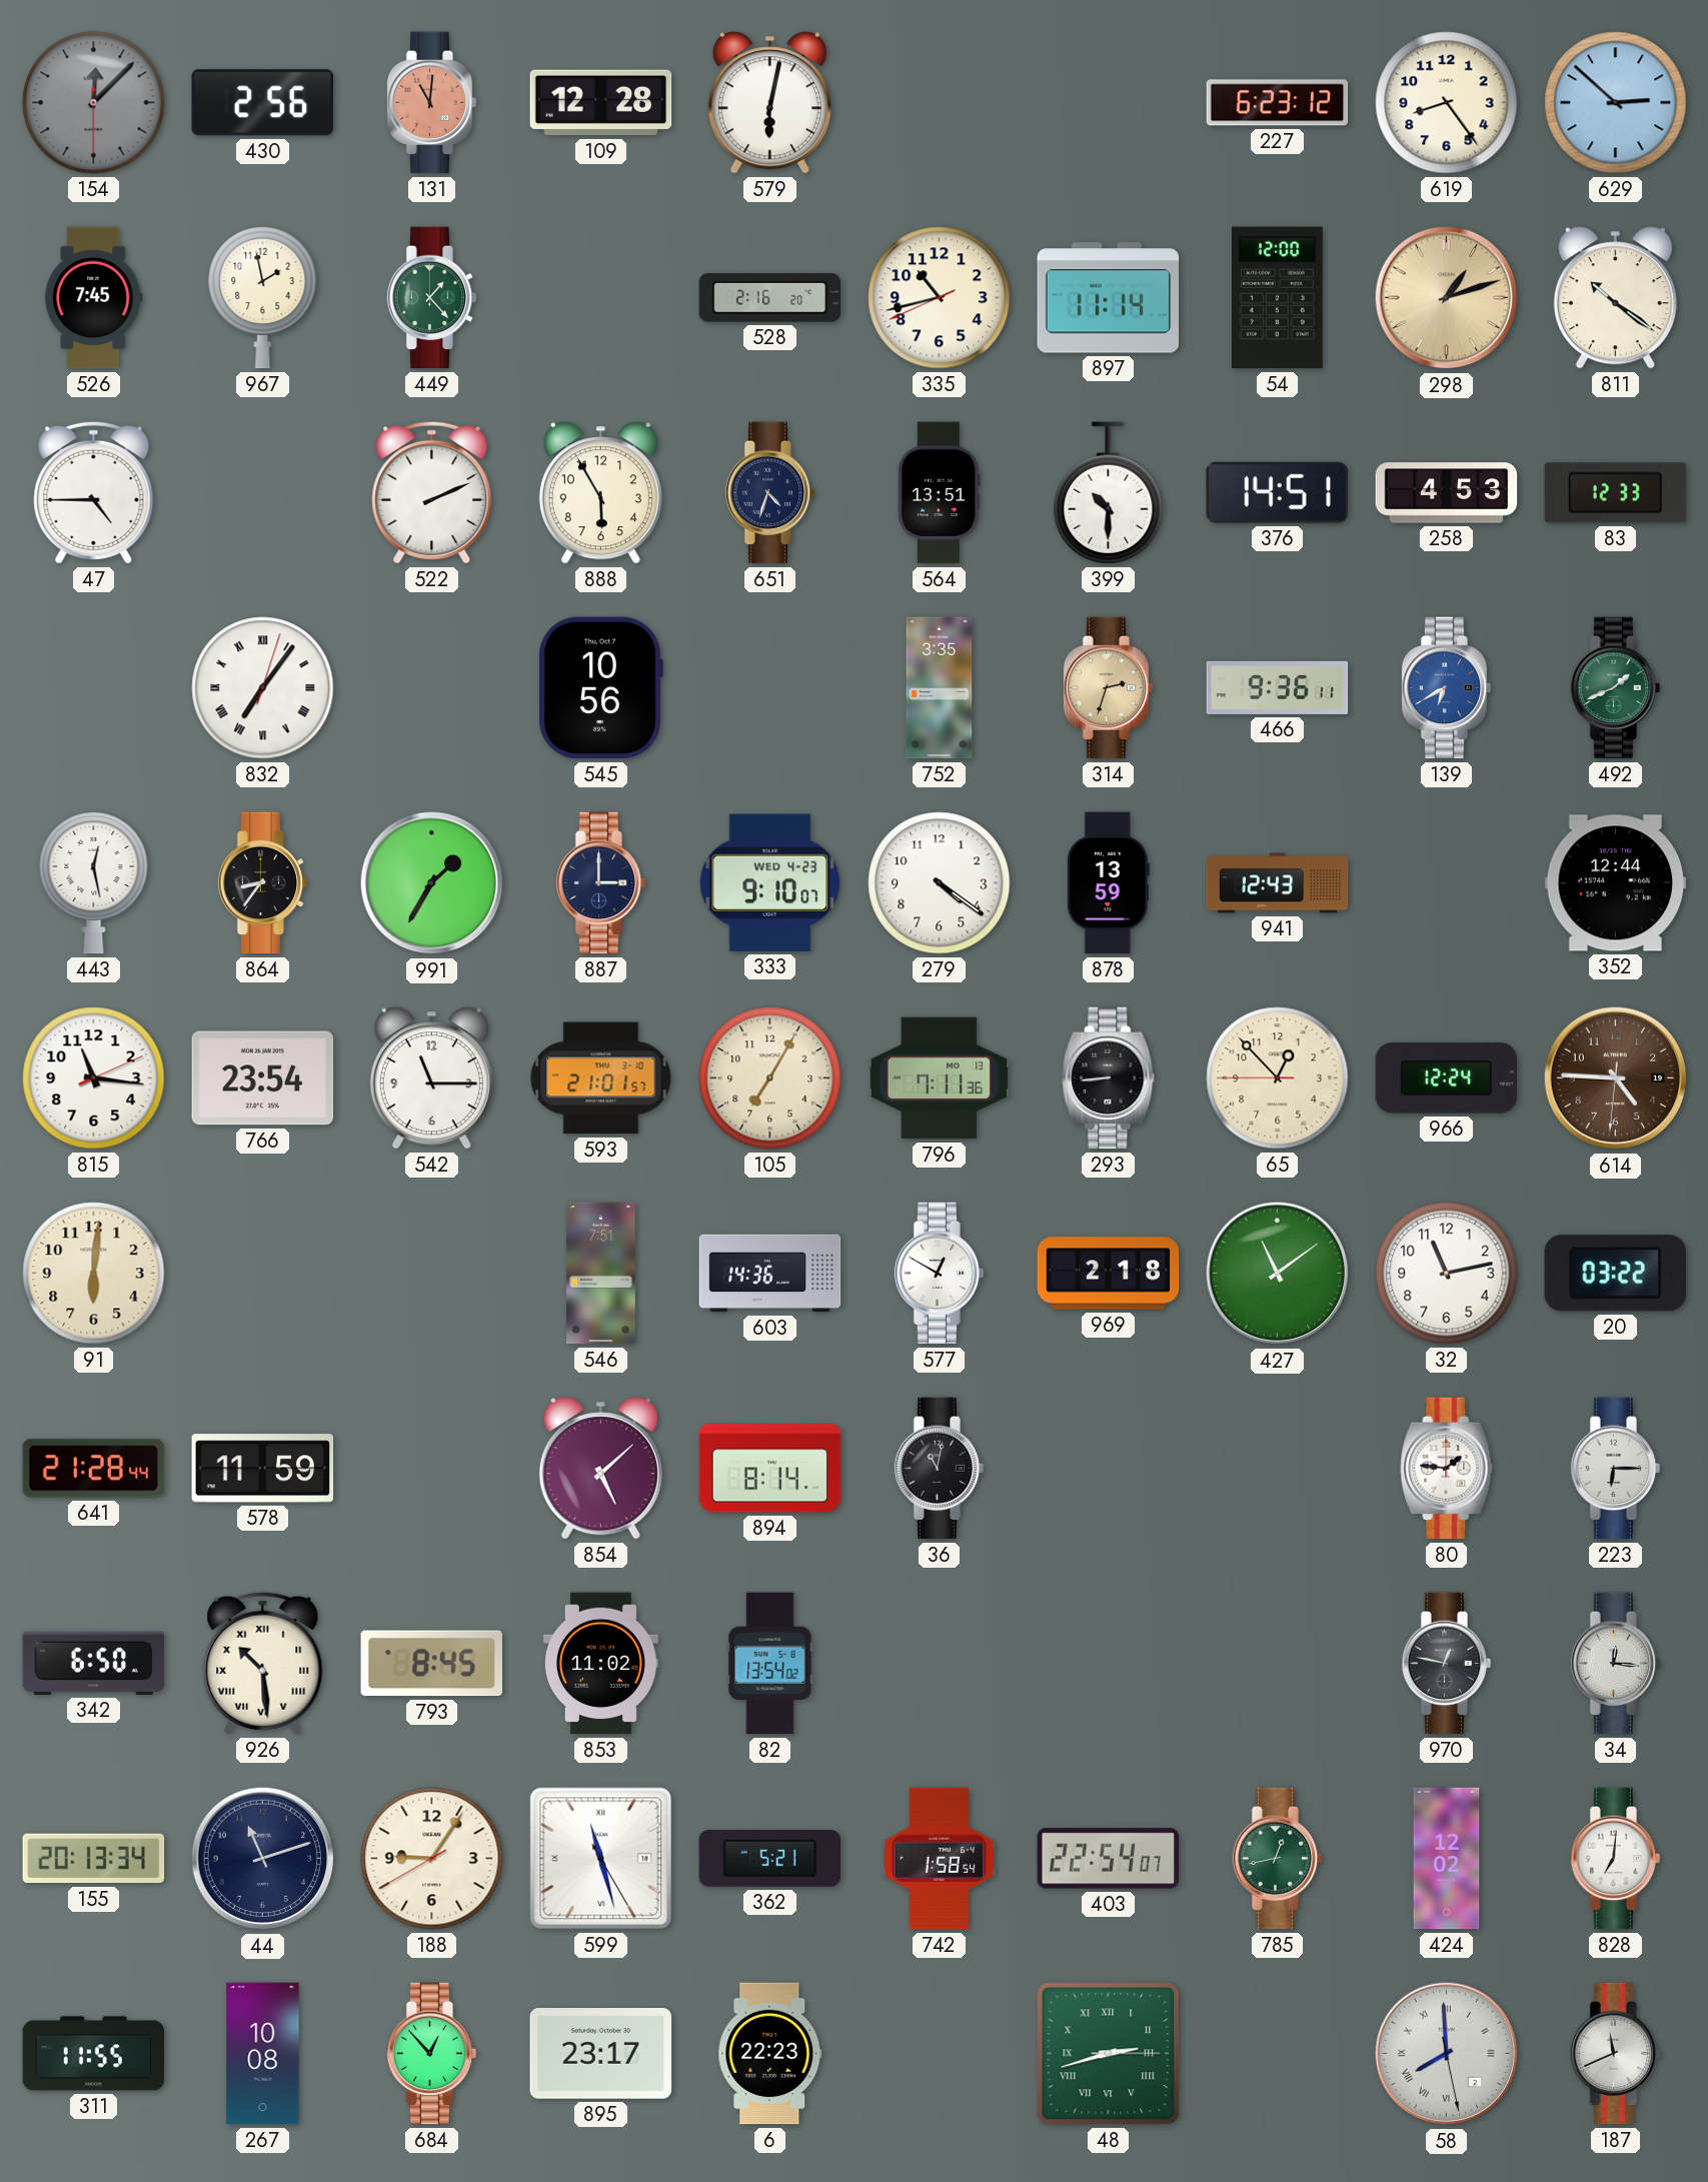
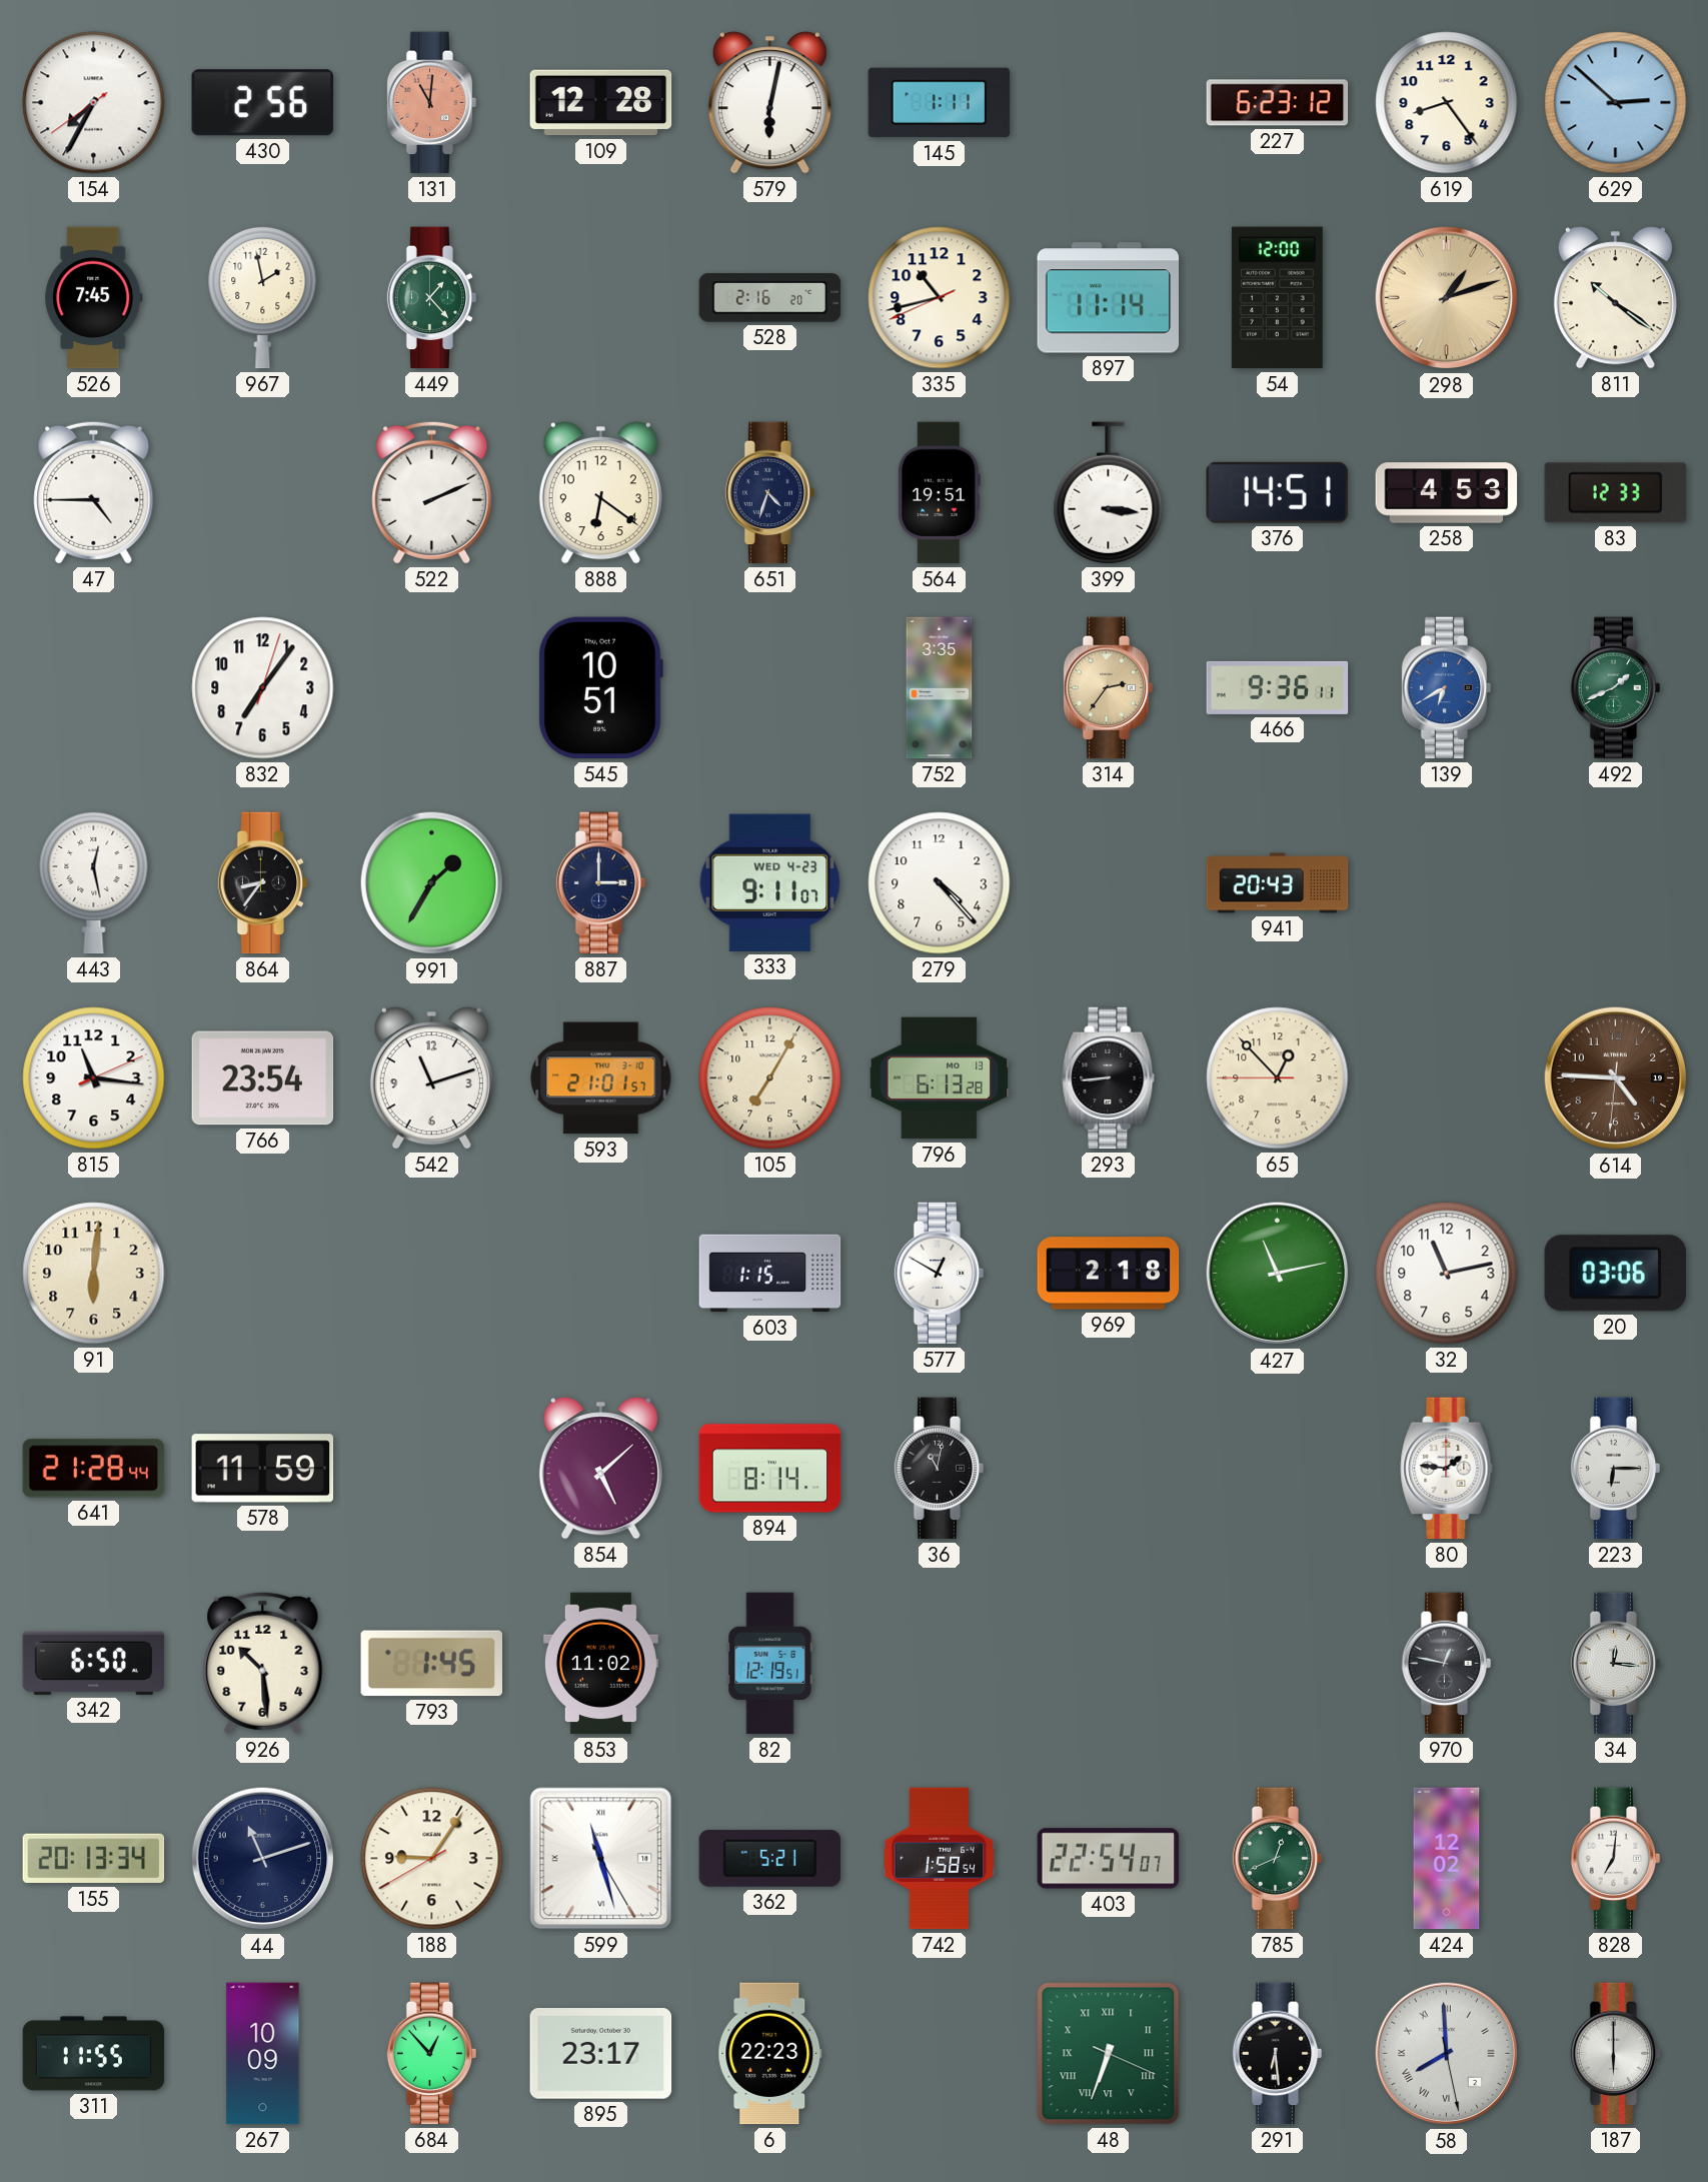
154: 12:07 -> 7:34
154 dial: grey -> white
145: none -> 1:11
888: 5:55 -> 6:21
564: 13:51 -> 19:51
399: 10:30 -> 3:16
832 numerals: Roman -> Arabic
545: 10:56 -> 10:51
314: 2:33 -> 2:36
333: 9:10 -> 9:11
279: 4:21 -> 4:23
878: 13:59 -> none
941: 12:43 -> 20:43
352: 12:44 -> none
542: 11:15 -> 11:12
796: 7:11 -> 6:13
966: 12:24 -> none
546: 7:51 -> none
603: 14:36 -> 1:15
427: 11:09 -> 11:13
20: 03:22 -> 03:06
926 numerals: Roman -> Arabic
793: 8:45 -> 1:45
82: 13:54 -> 12:19
785: 12:43 -> 12:41
267: 10:08 -> 10:09
48: 2:42 -> 6:33
291: none -> 6:29
187: 11:41 -> 6:00
